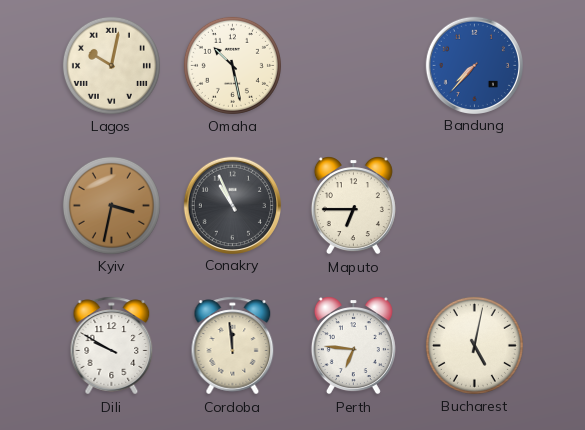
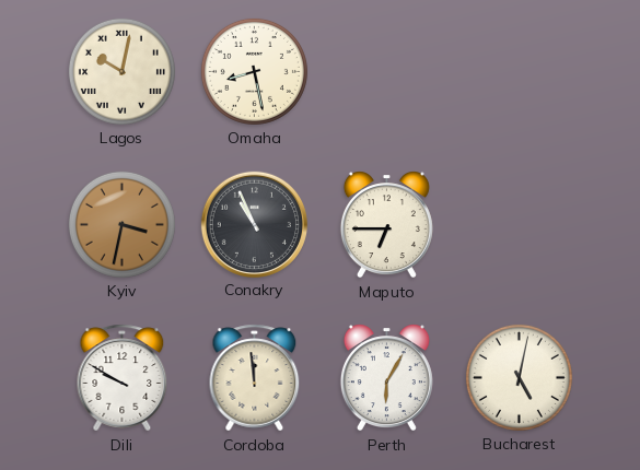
Omaha: 10:28 -> 8:28
Bandung: 7:37 -> none
Perth: 6:46 -> 6:05
